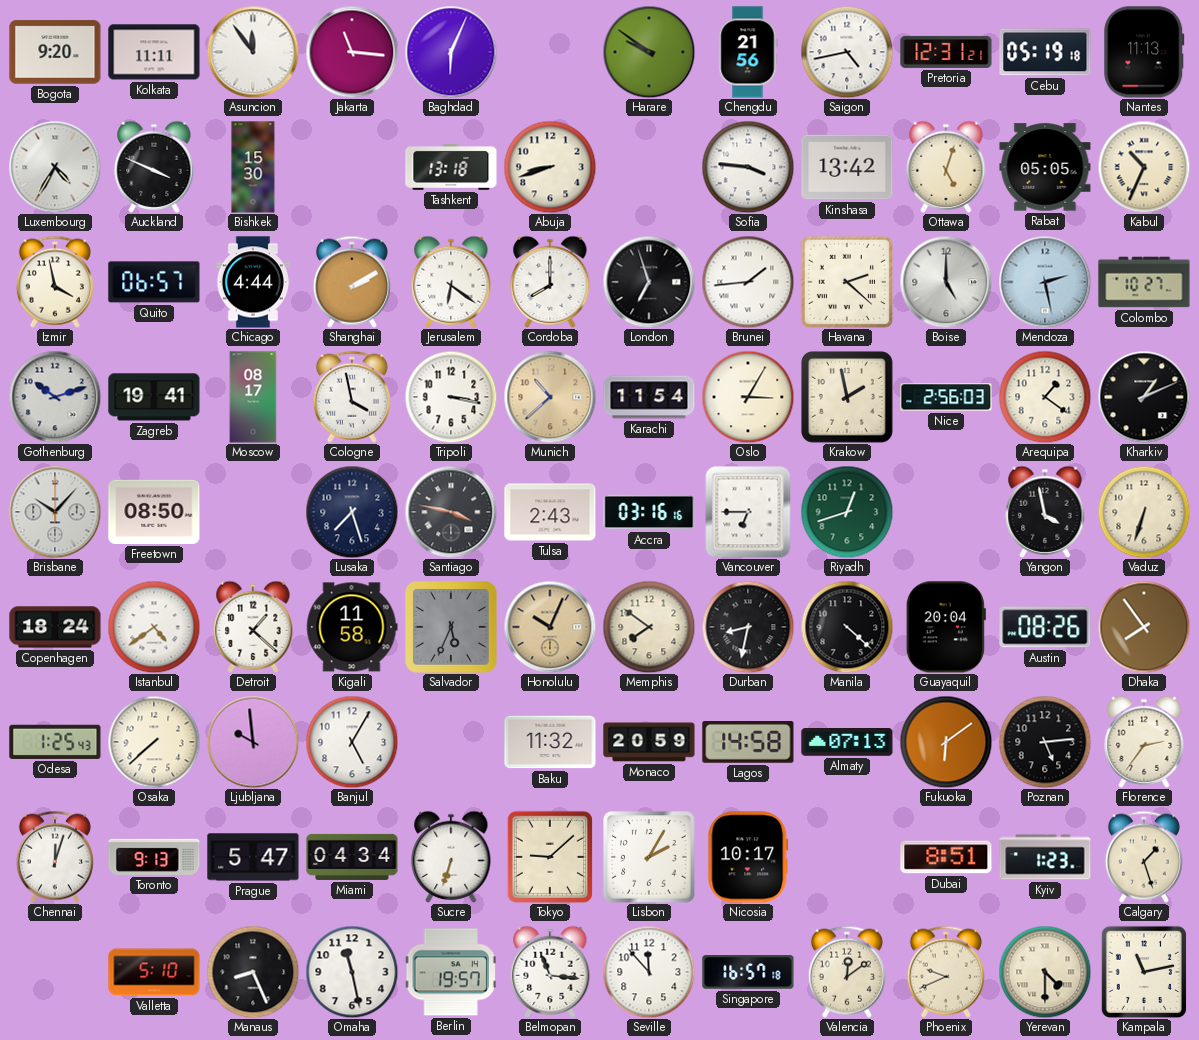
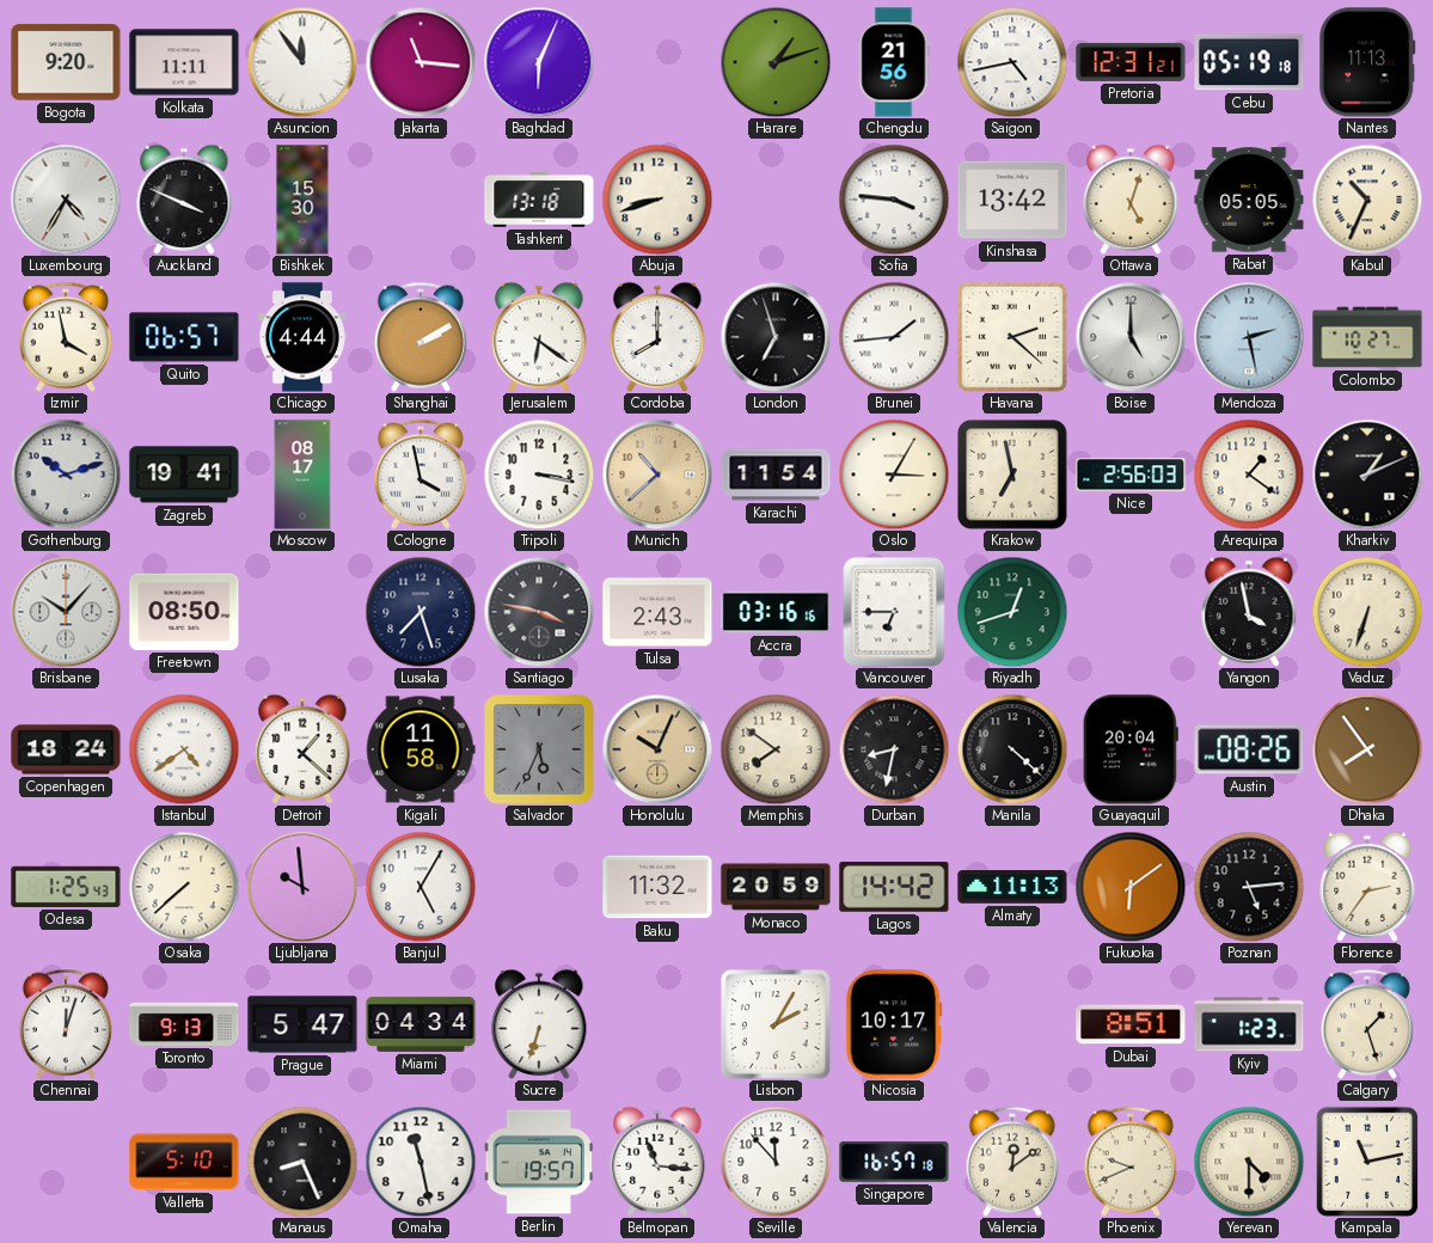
Harare: 9:51 -> 1:12
Krakow: 1:58 -> 6:58
Lagos: 14:58 -> 14:42
Almaty: 07:13 -> 11:13
Tokyo: 9:08 -> none
